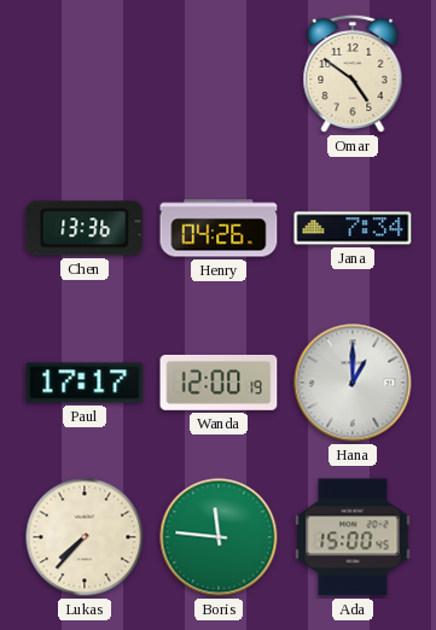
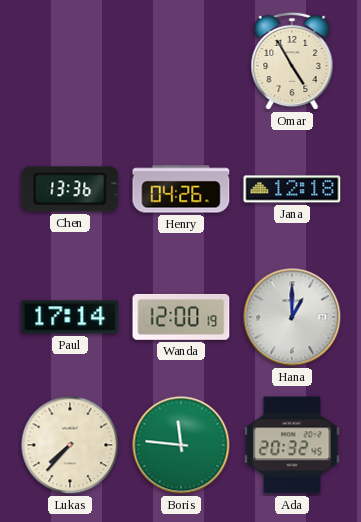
Omar: 4:51 -> 4:55
Jana: 7:34 -> 12:18
Paul: 17:17 -> 17:14
Ada: 15:00 -> 20:32
